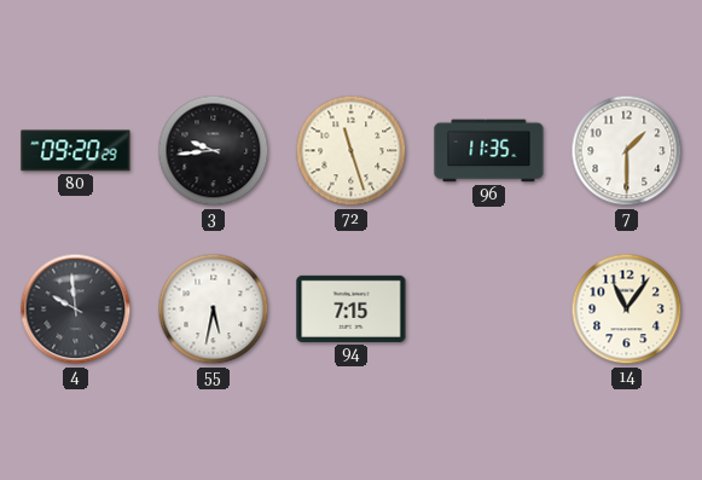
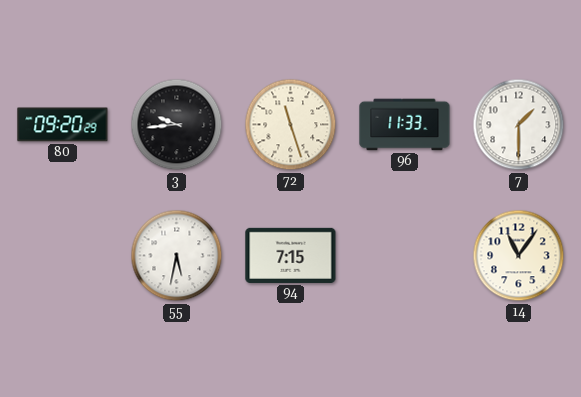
96: 11:35 -> 11:33
4: 9:59 -> none
